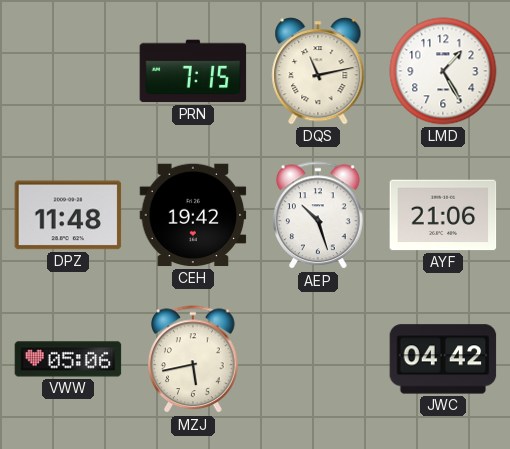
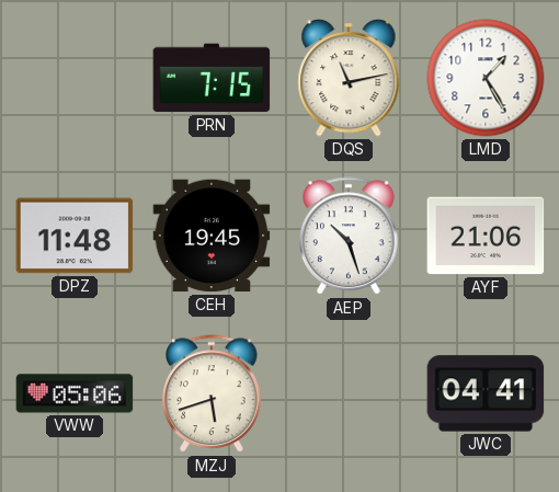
CEH: 19:42 -> 19:45
MZJ: 5:43 -> 5:42
JWC: 04:42 -> 04:41
